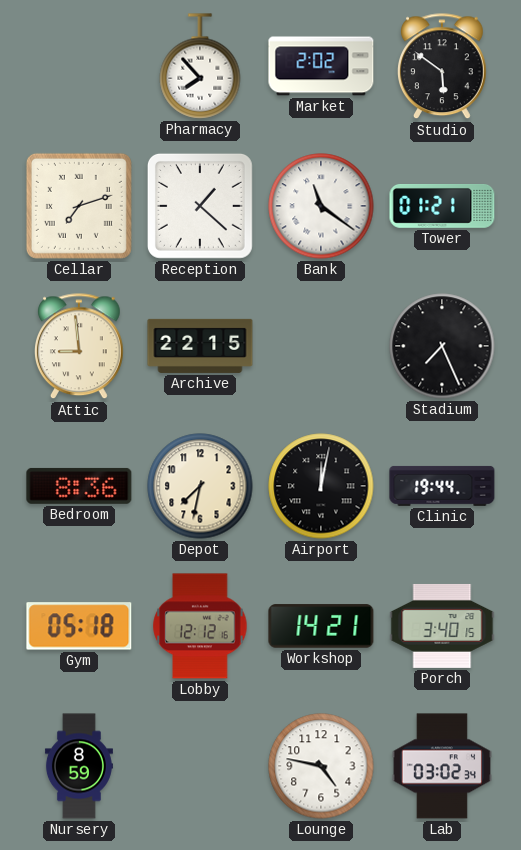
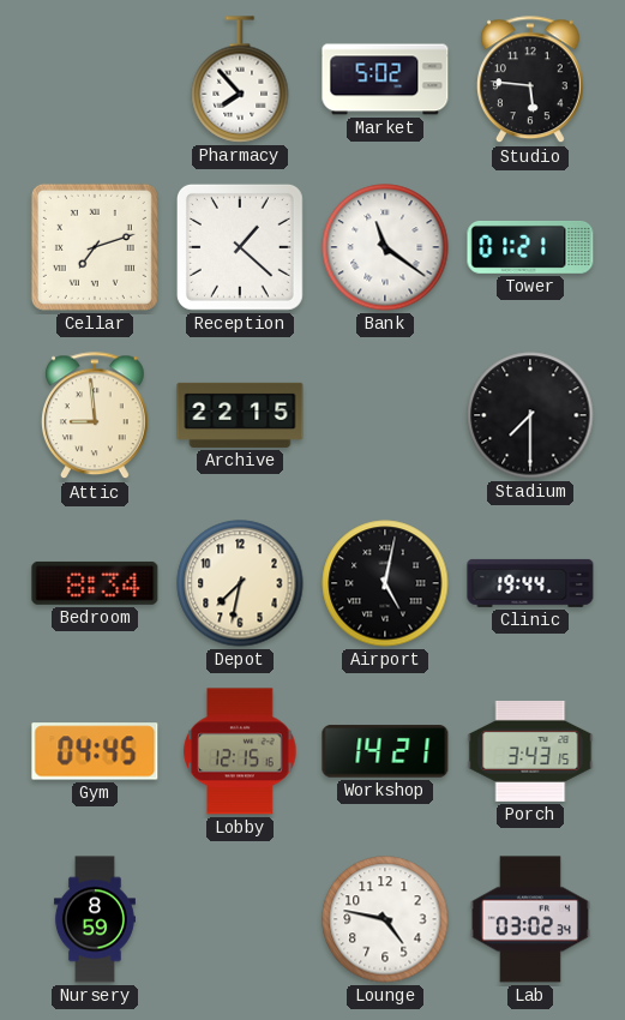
Market: 2:02 -> 5:02
Studio: 5:51 -> 5:46
Stadium: 7:26 -> 7:30
Bedroom: 8:36 -> 8:34
Airport: 12:02 -> 5:02
Gym: 05:18 -> 04:45
Lobby: 12:12 -> 12:15
Porch: 3:40 -> 3:43
